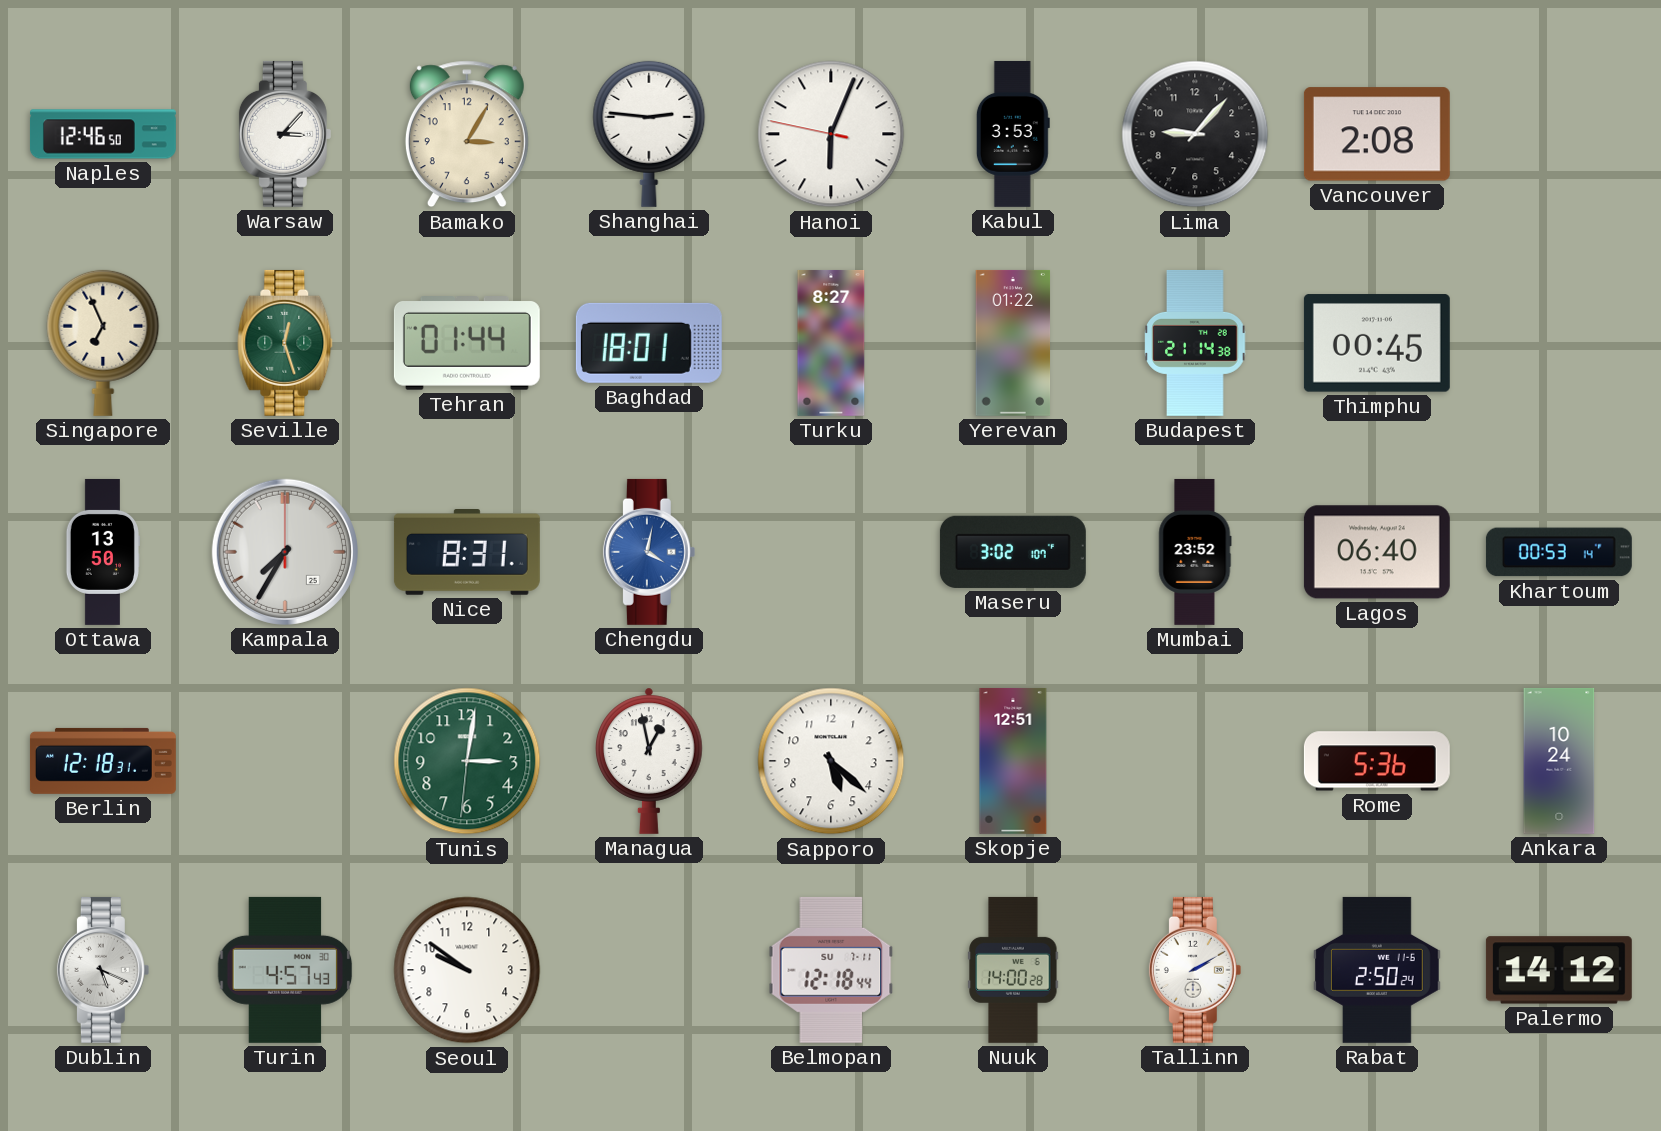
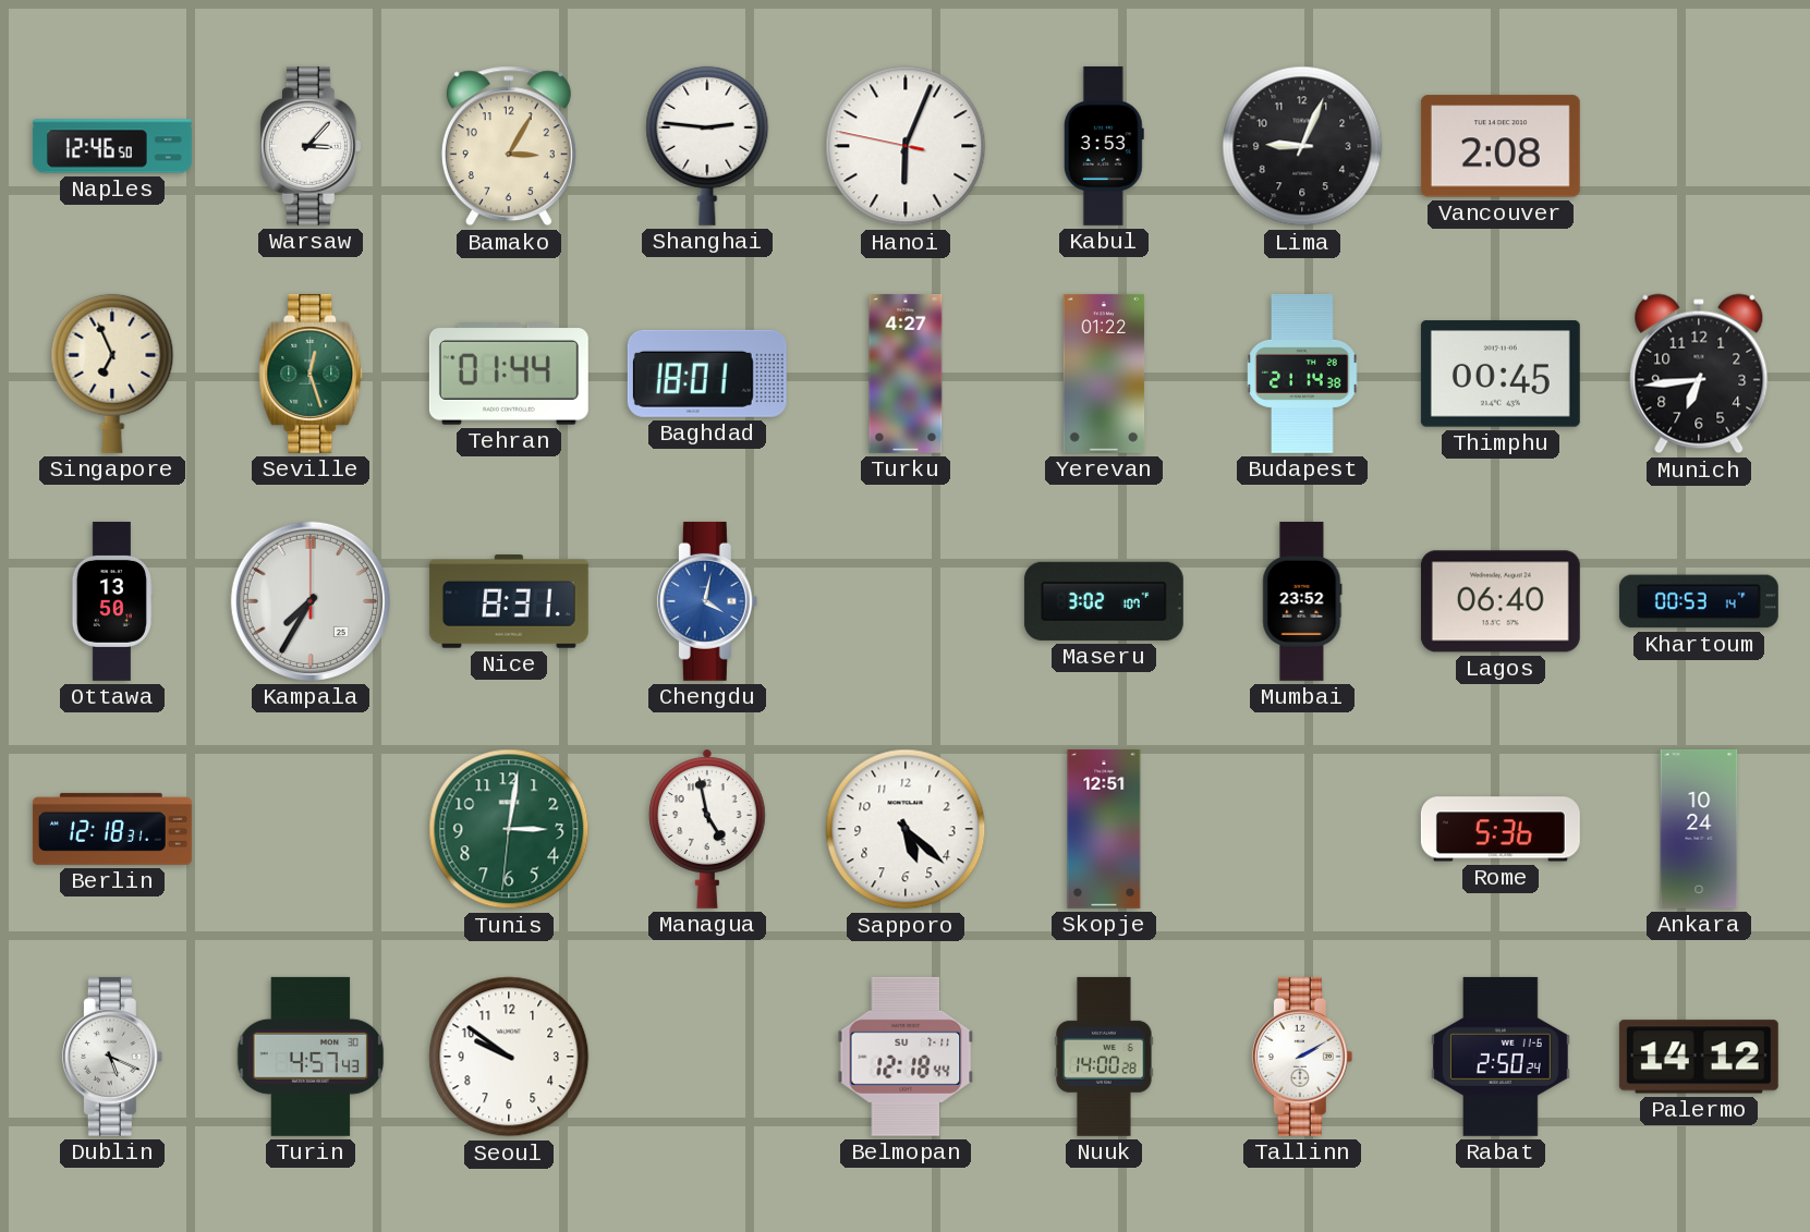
Lima: 9:07 -> 9:04
Turku: 8:27 -> 4:27
Munich: none -> 6:44
Managua: 12:58 -> 4:58
